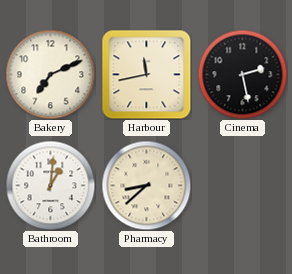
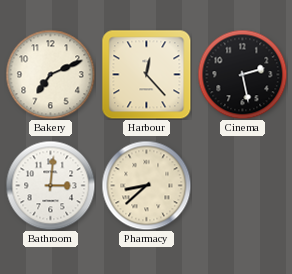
Harbour: 11:43 -> 12:23
Bathroom: 1:01 -> 3:01
